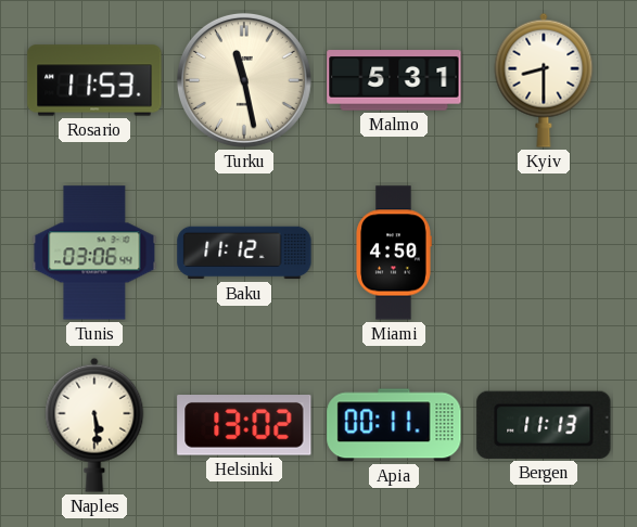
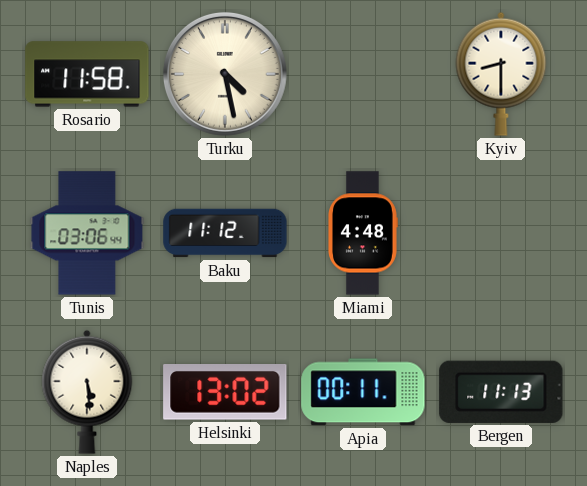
Rosario: 11:53 -> 11:58
Turku: 11:28 -> 4:28
Malmo: 5:31 -> none
Miami: 4:50 -> 4:48
